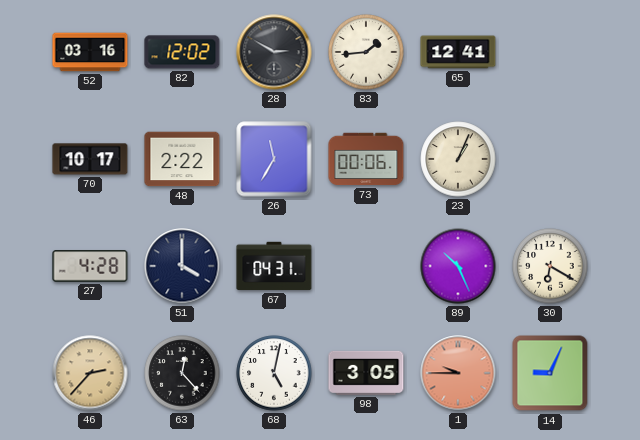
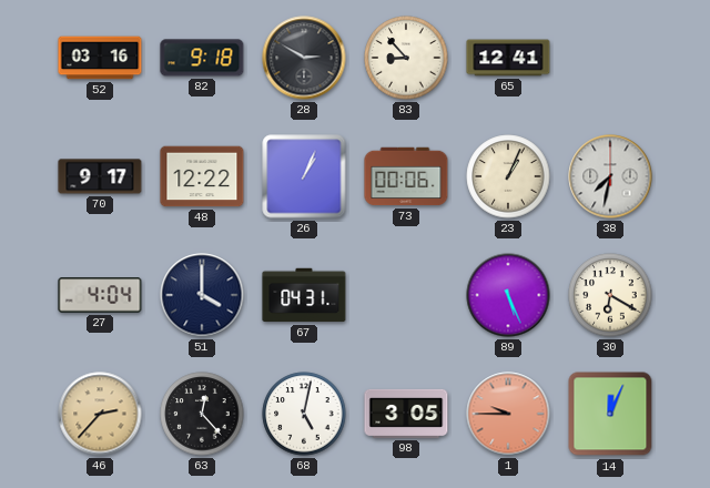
82: 12:02 -> 9:18
83: 1:44 -> 8:53
70: 10:17 -> 9:17
48: 2:22 -> 12:22
26: 11:35 -> 1:04
38: none -> 7:32
27: 4:28 -> 4:04
89: 10:26 -> 5:26
14: 9:04 -> 12:04
